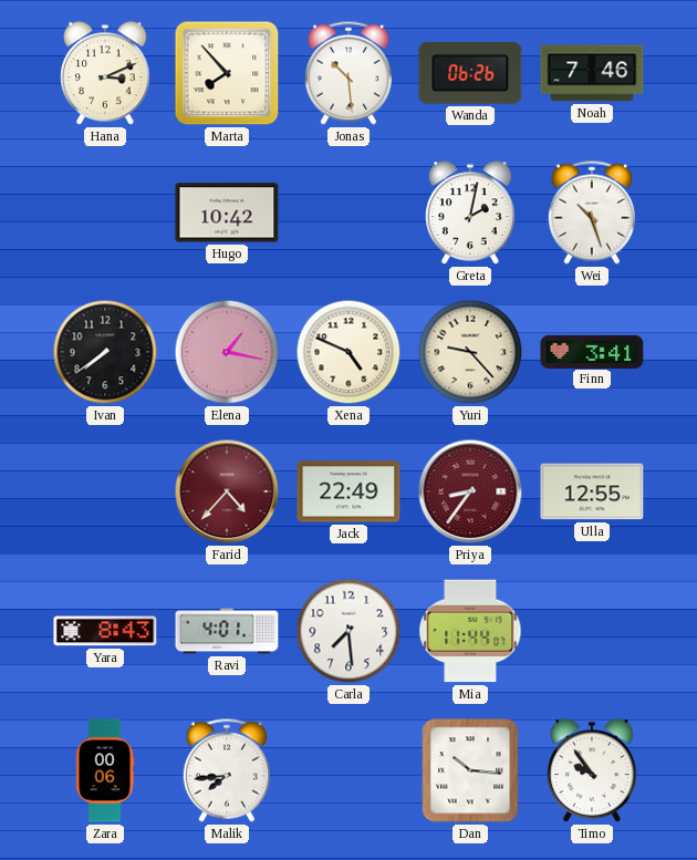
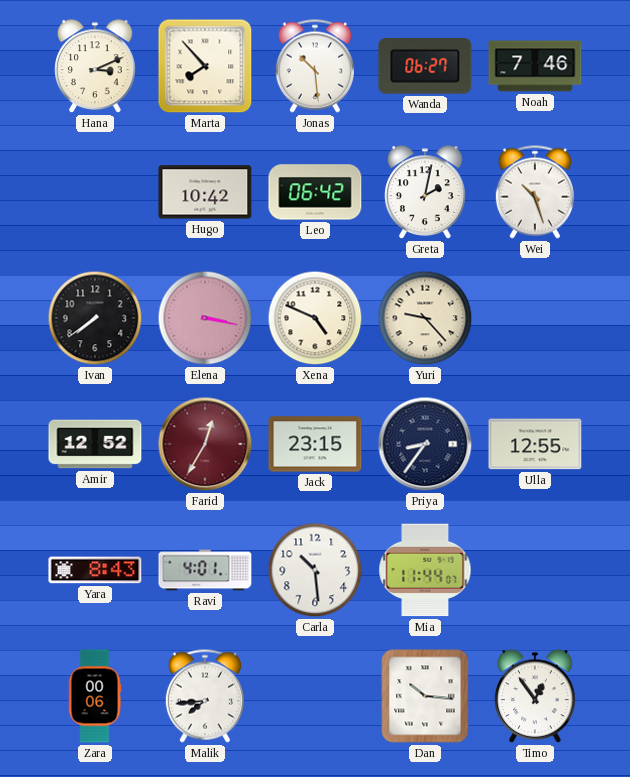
Wanda: 06:26 -> 06:27
Leo: none -> 06:42
Elena: 1:17 -> 3:17
Finn: 3:41 -> none
Amir: none -> 12:52
Farid: 4:37 -> 12:35
Jack: 22:49 -> 23:15
Priya dial: burgundy -> navy
Carla: 7:29 -> 10:29
Timo: 9:54 -> 12:54
